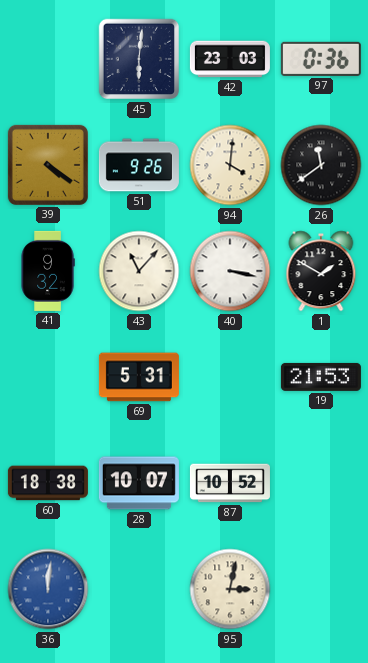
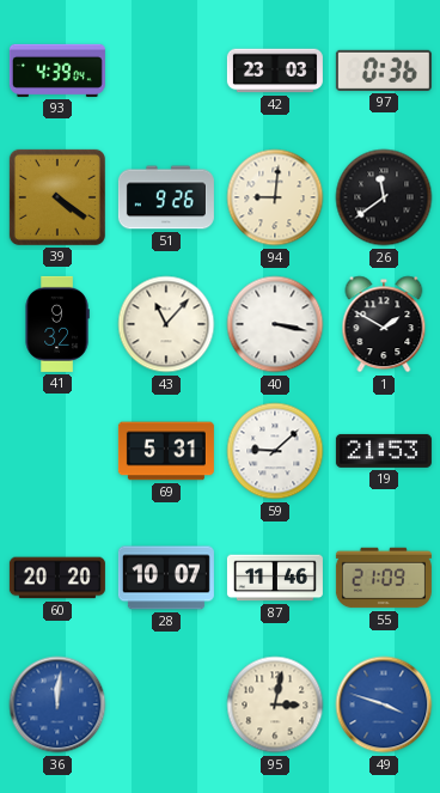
93: none -> 4:39
45: 6:01 -> none
94: 4:01 -> 9:01
59: none -> 9:08
60: 18:38 -> 20:20
87: 10:52 -> 11:46
55: none -> 21:09
49: none -> 3:48
